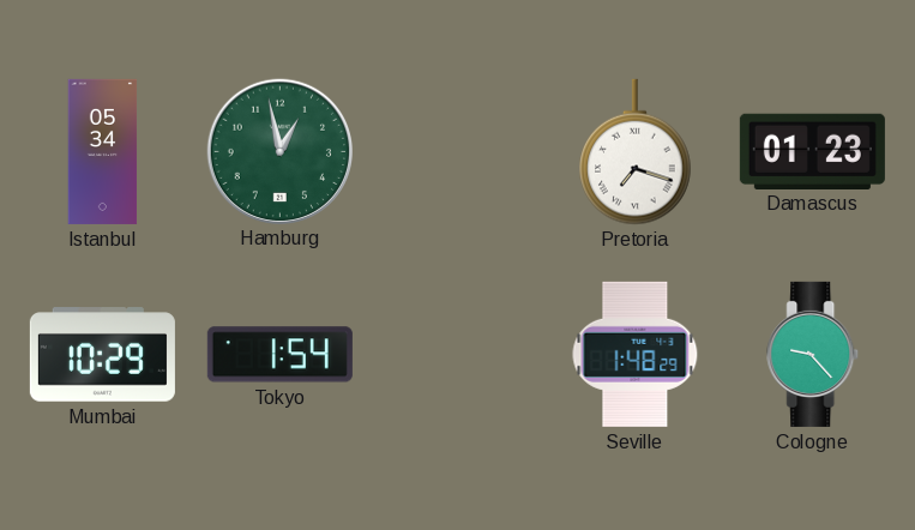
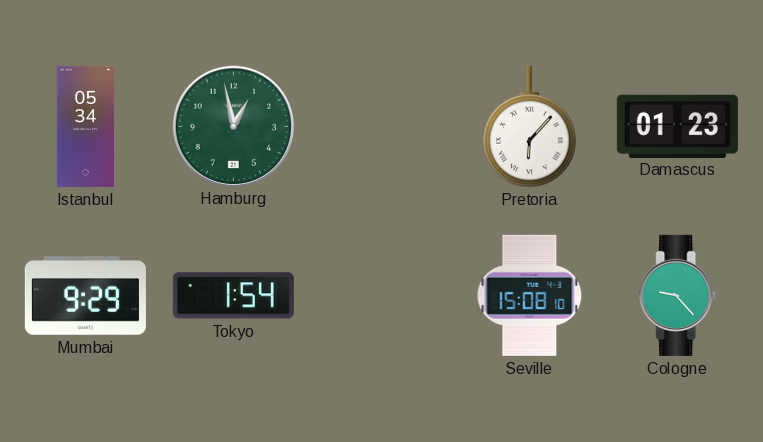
Pretoria: 7:18 -> 6:07
Mumbai: 10:29 -> 9:29
Seville: 1:48 -> 15:08
